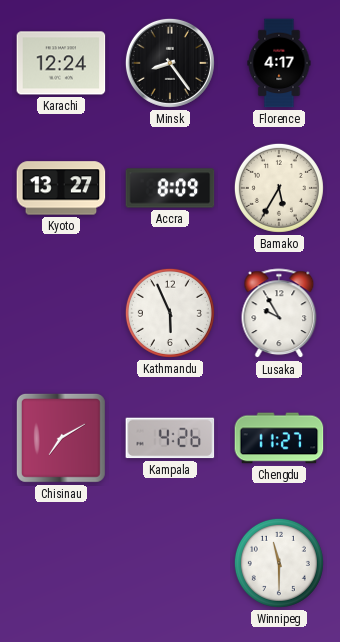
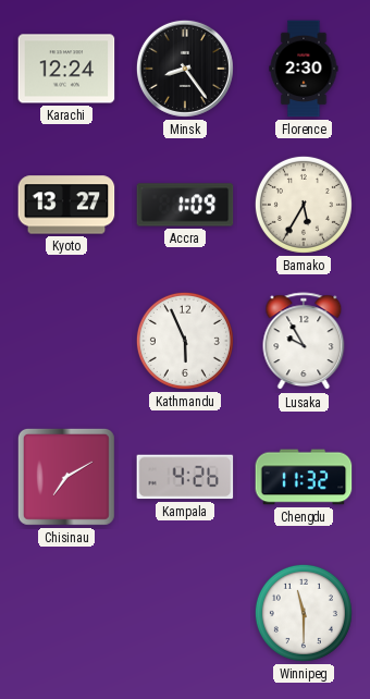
Florence: 4:17 -> 2:30
Accra: 8:09 -> 1:09
Chengdu: 11:27 -> 11:32
